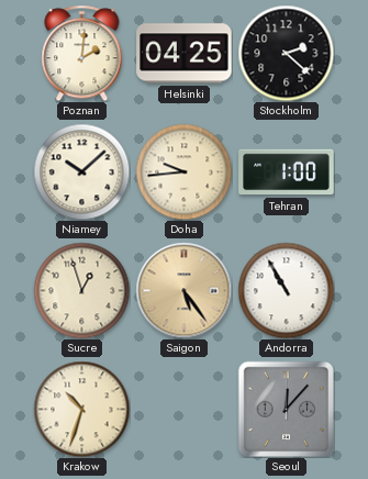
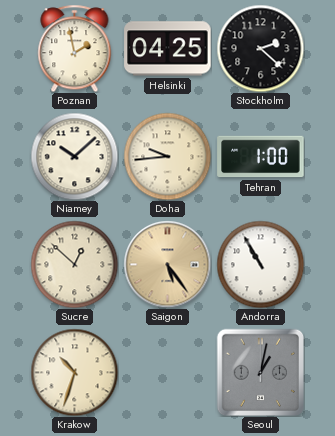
Poznan: 2:01 -> 1:58
Sucre: 12:57 -> 12:52
Seoul: 12:07 -> 1:02
